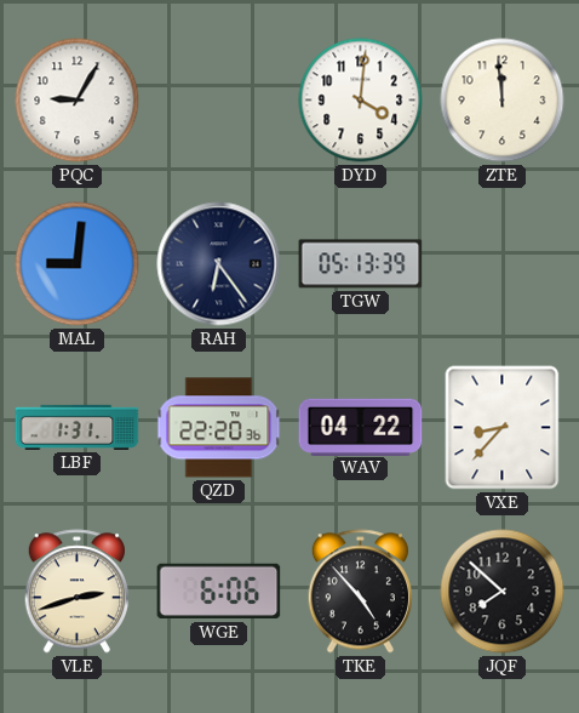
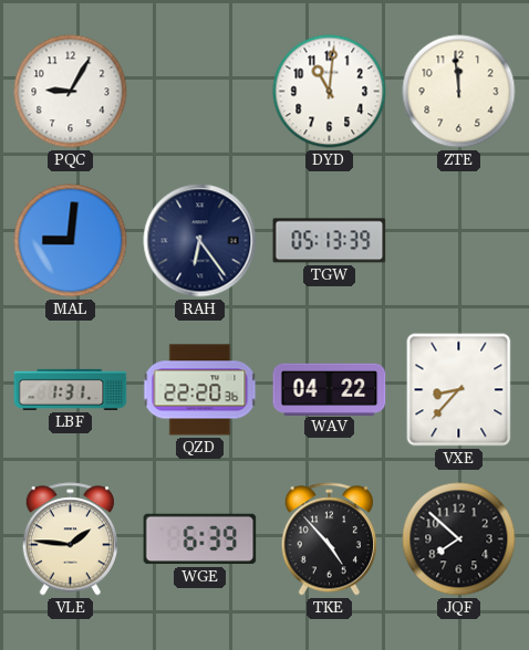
DYD: 4:01 -> 11:01
VLE: 2:42 -> 1:46
WGE: 6:06 -> 6:39
